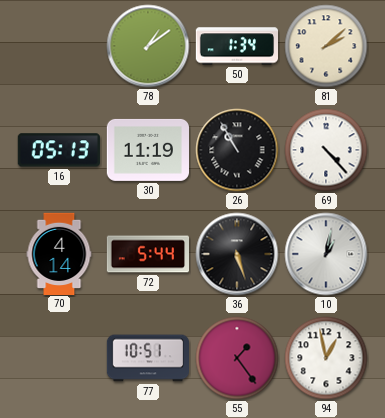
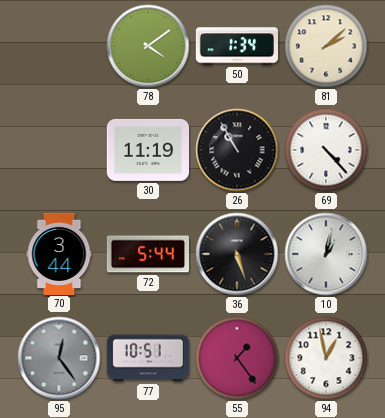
78: 1:09 -> 4:09
16: 05:13 -> none
70: 4:14 -> 3:44
95: none -> 12:24
